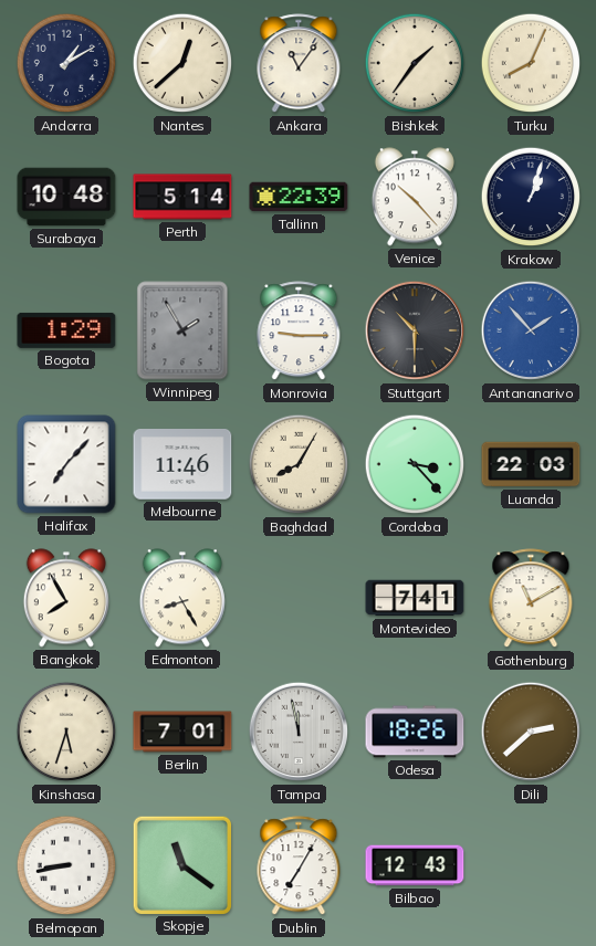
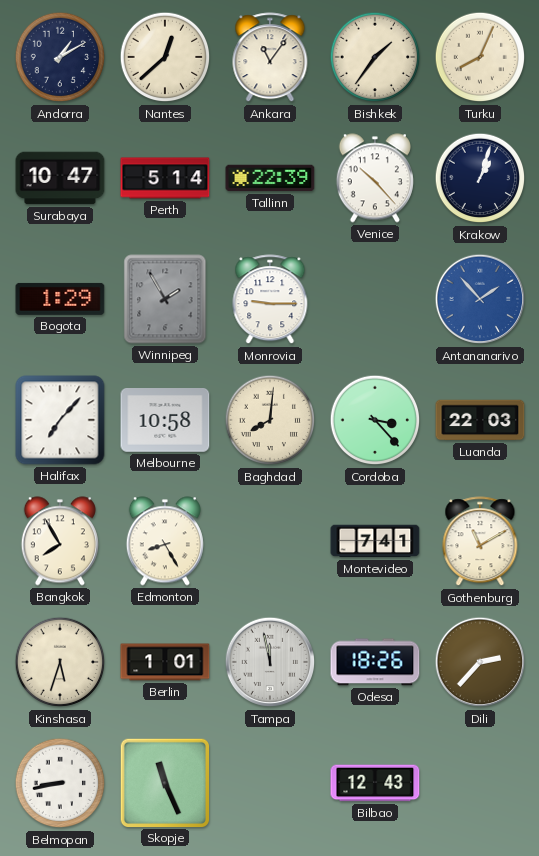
Surabaya: 10:48 -> 10:47
Stuttgart: 10:30 -> none
Melbourne: 11:46 -> 10:58
Baghdad: 8:05 -> 8:01
Berlin: 7:01 -> 1:01
Dili: 2:38 -> 2:37
Skopje: 11:21 -> 11:26
Dublin: 7:05 -> none
